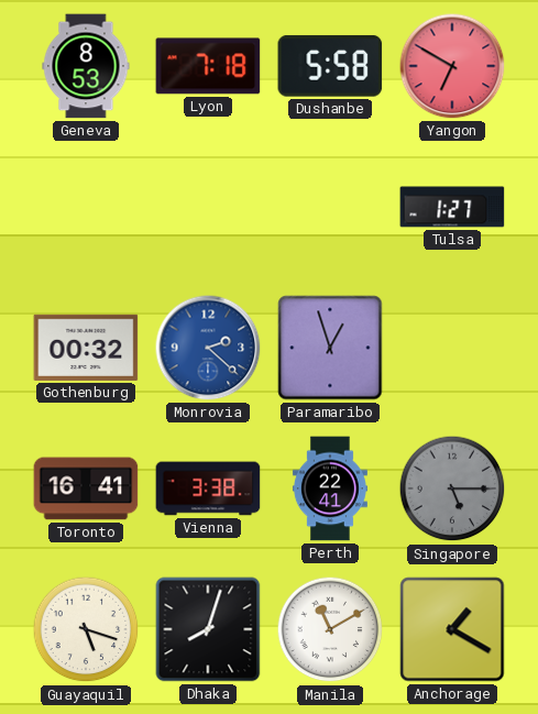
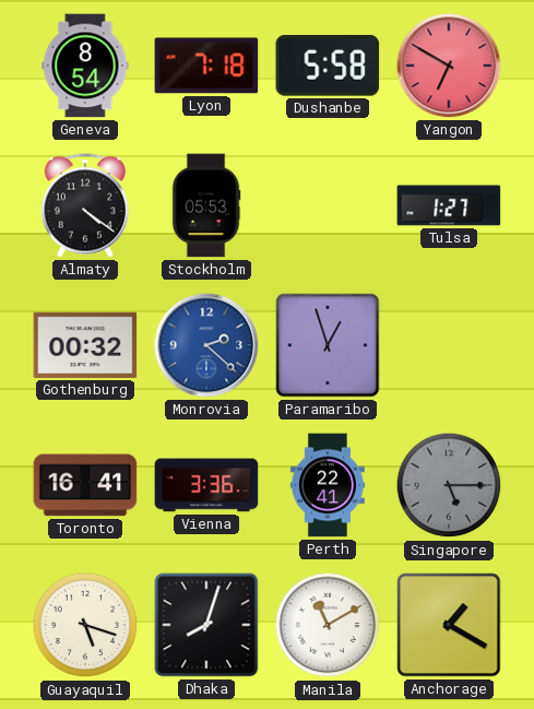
Geneva: 8:53 -> 8:54
Almaty: none -> 4:21
Stockholm: none -> 05:53
Vienna: 3:38 -> 3:36
